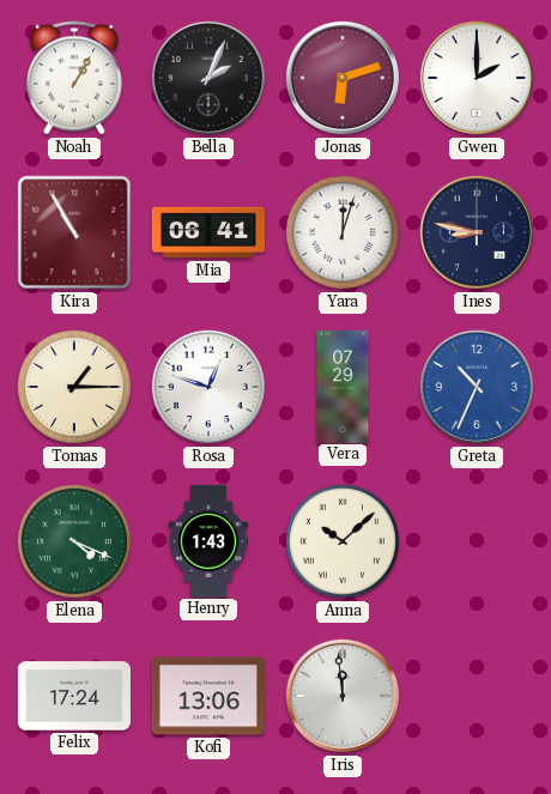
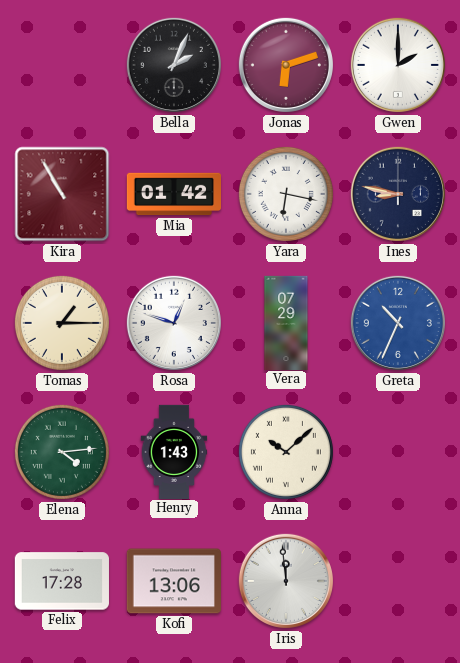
Noah: 1:05 -> none
Mia: 06:41 -> 01:42
Yara: 12:03 -> 6:17
Elena: 4:19 -> 4:14
Felix: 17:24 -> 17:28
